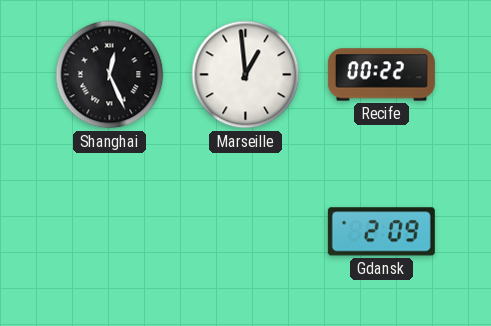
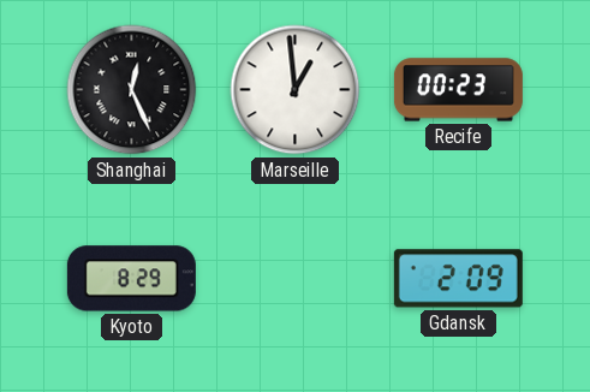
Recife: 00:22 -> 00:23
Kyoto: none -> 8:29
